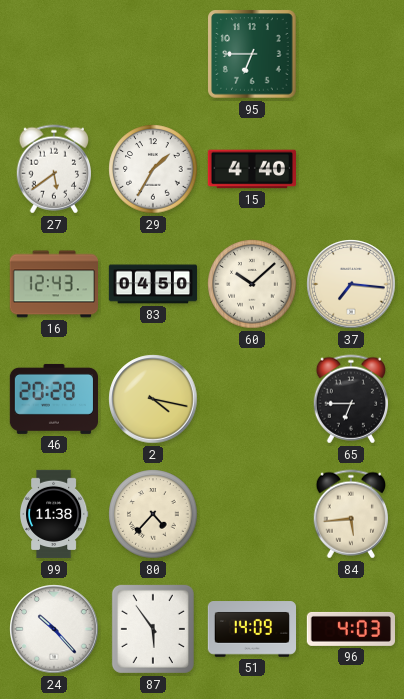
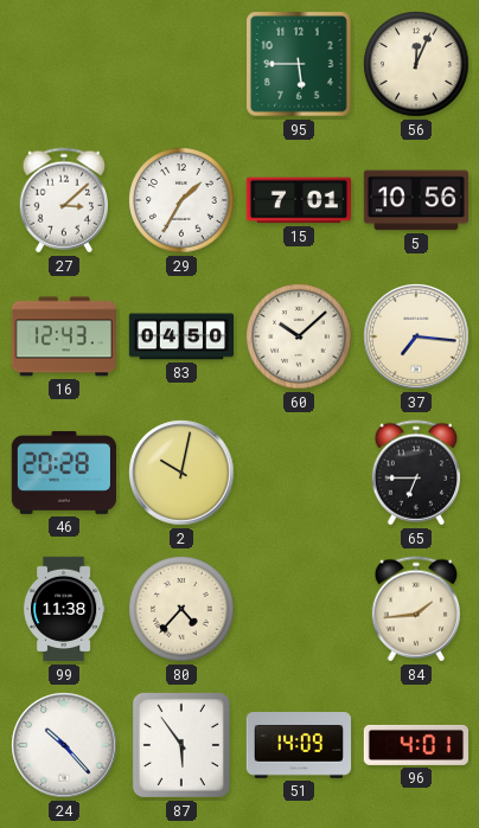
95: 6:45 -> 5:45
56: none -> 12:04
27: 5:39 -> 3:08
15: 4:40 -> 7:01
5: none -> 10:56
2: 4:17 -> 10:02
84: 5:44 -> 1:44
96: 4:03 -> 4:01
